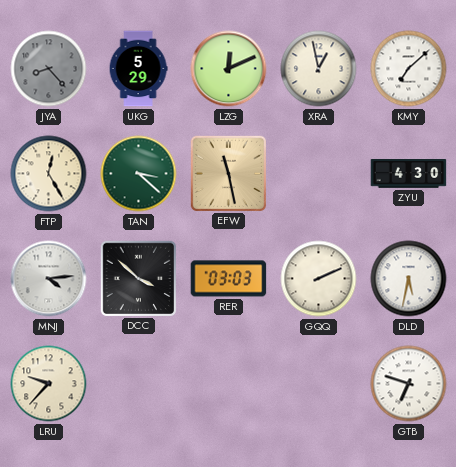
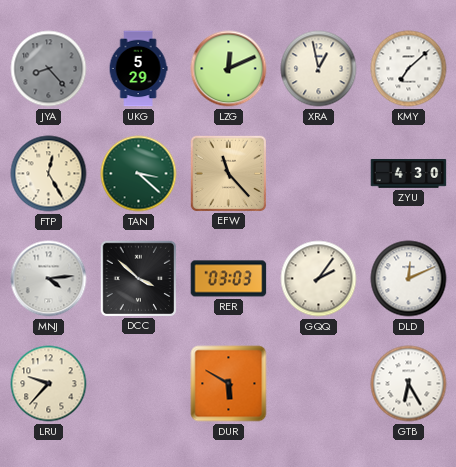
EFW: 11:28 -> 11:23
GQQ: 2:11 -> 2:06
DLD: 5:32 -> 12:11
DUR: none -> 5:50
GTB: 6:48 -> 6:25
